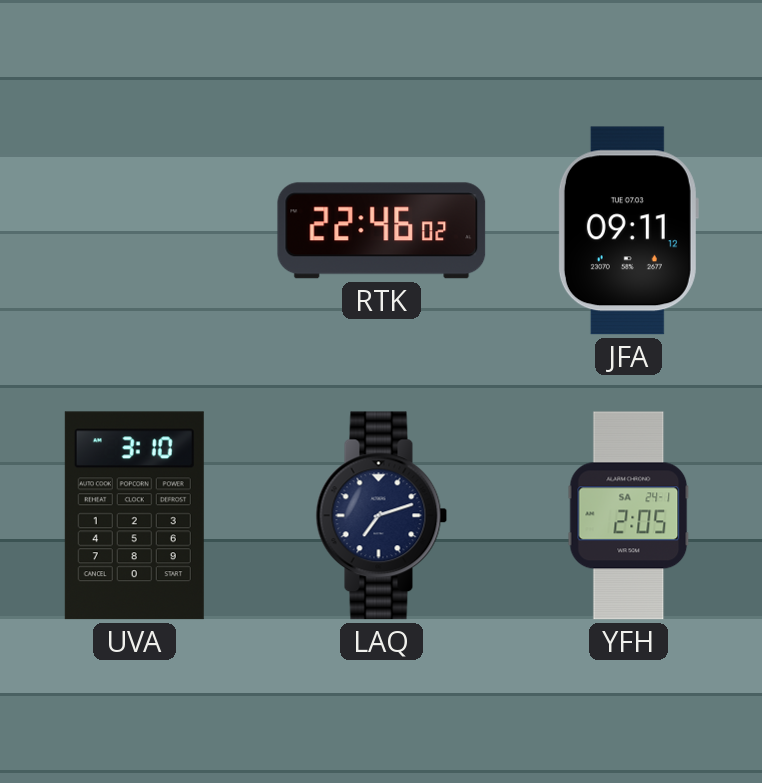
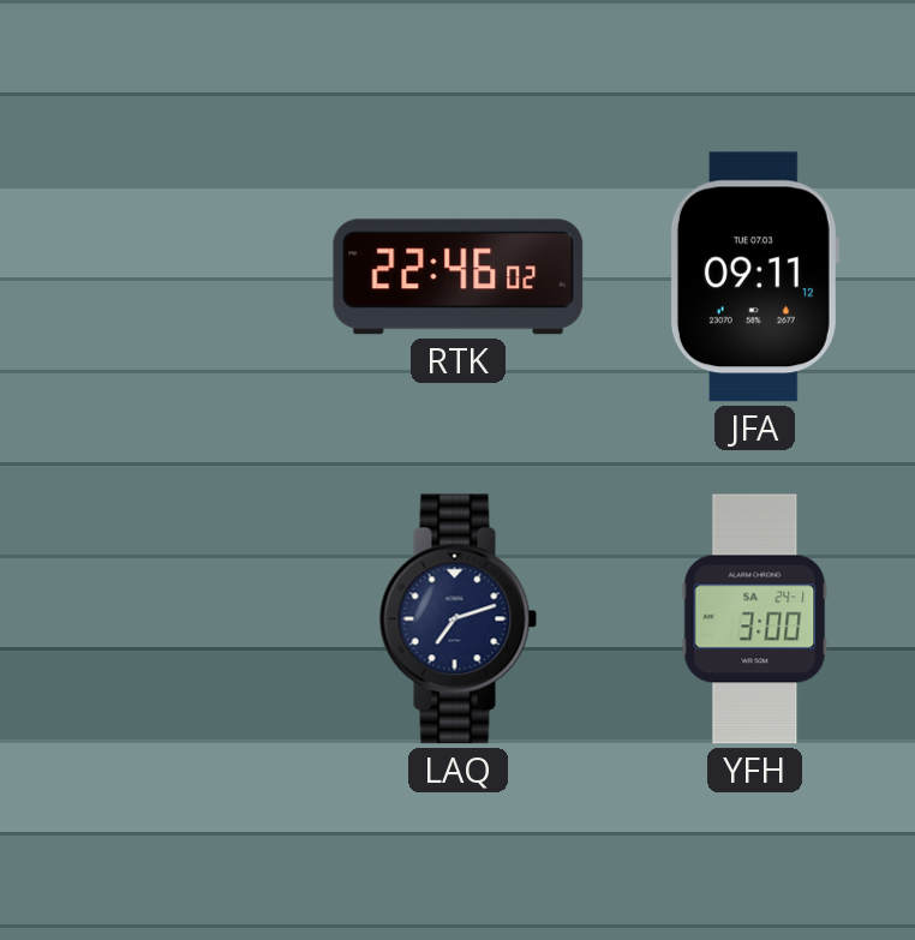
UVA: 3:10 -> none
YFH: 2:05 -> 3:00
